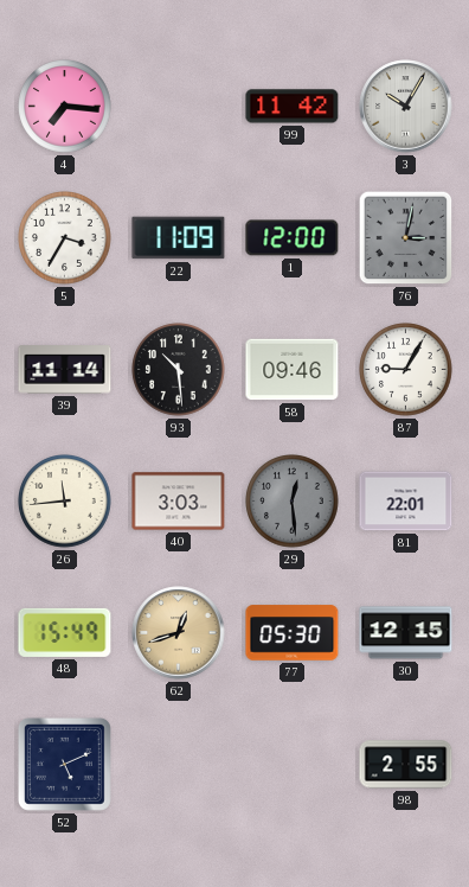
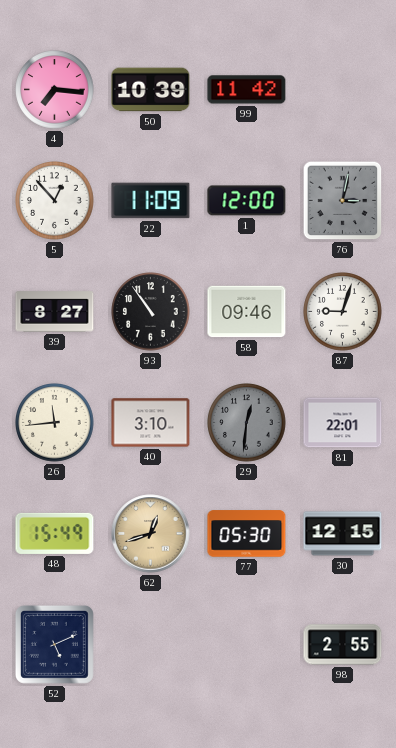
50: none -> 10:39
3: 10:05 -> none
5: 3:35 -> 12:53
39: 11:14 -> 8:27
93: 10:29 -> 10:54
87: 9:05 -> 9:03
40: 3:03 -> 3:10
29: 12:29 -> 12:31
